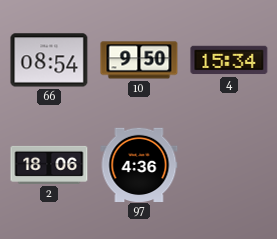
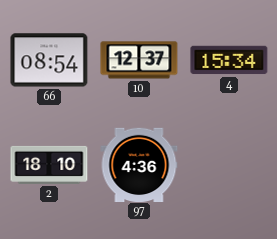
10: 9:50 -> 12:37
2: 18:06 -> 18:10
